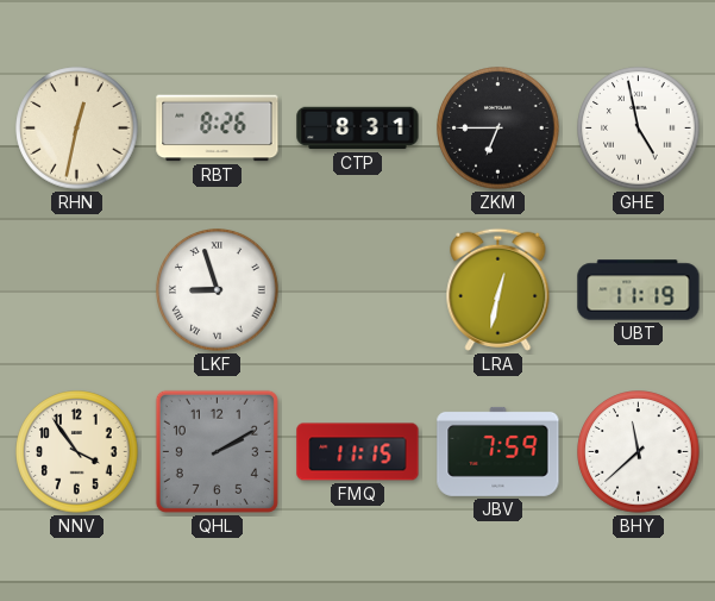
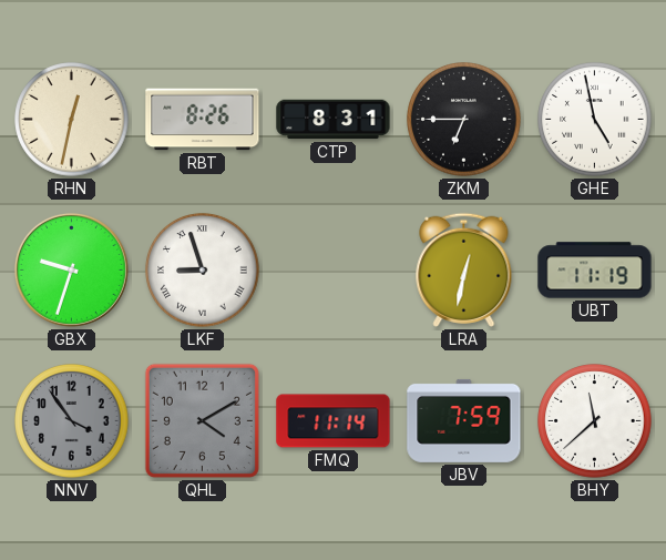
GBX: none -> 9:33
NNV dial: cream -> grey
QHL: 2:10 -> 4:10
FMQ: 11:15 -> 11:14
